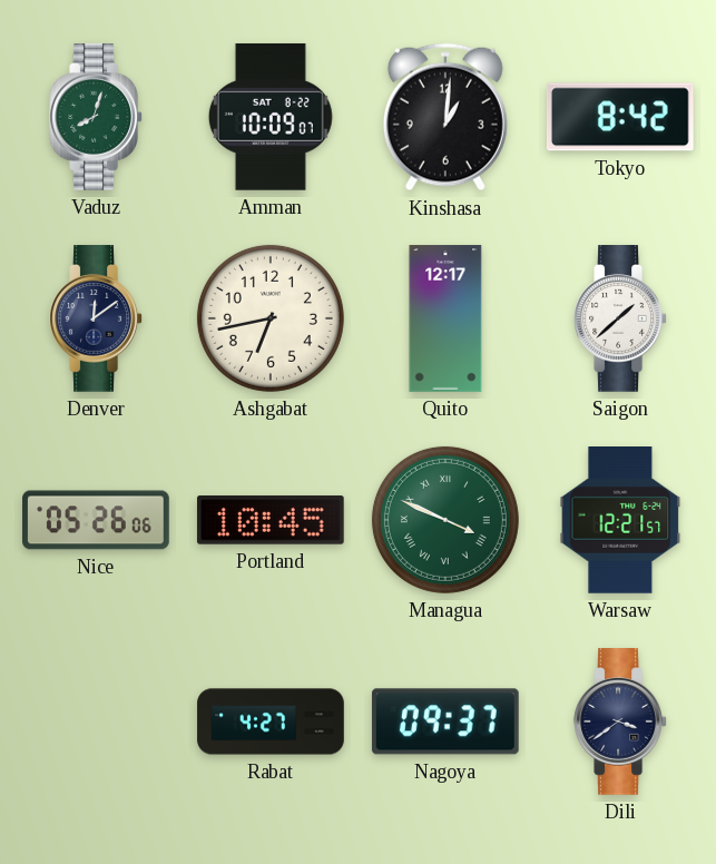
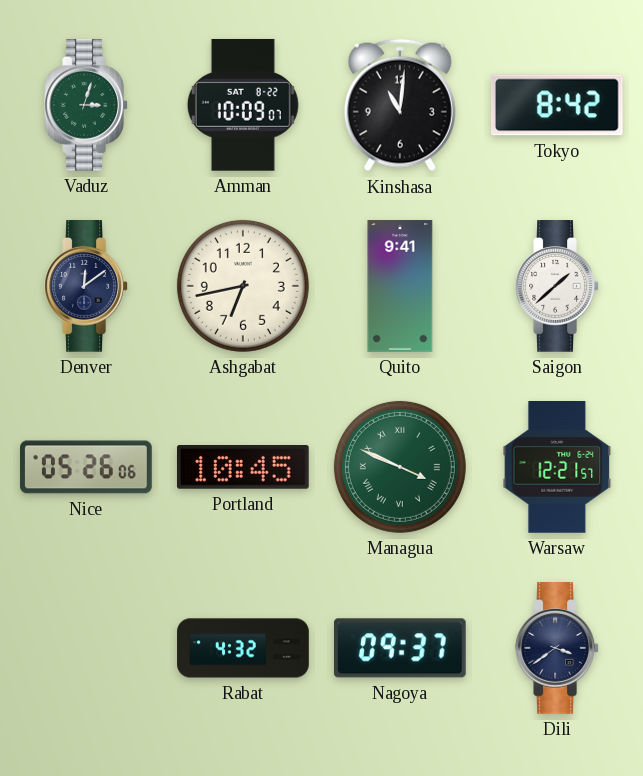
Vaduz: 8:03 -> 3:03
Kinshasa: 1:01 -> 11:01
Quito: 12:17 -> 9:41
Rabat: 4:27 -> 4:32
